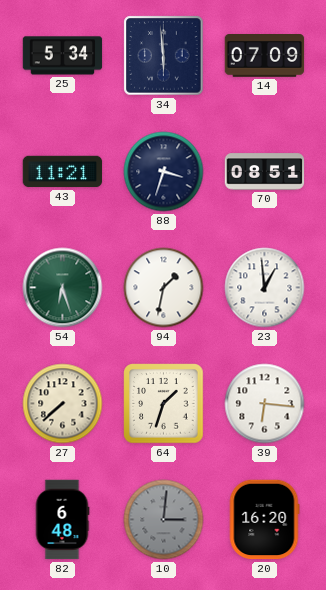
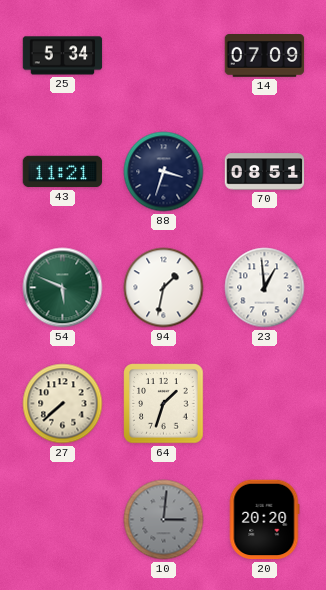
34: 5:59 -> none
54: 6:27 -> 5:49
39: 6:16 -> none
82: 6:48 -> none
20: 16:20 -> 20:20
